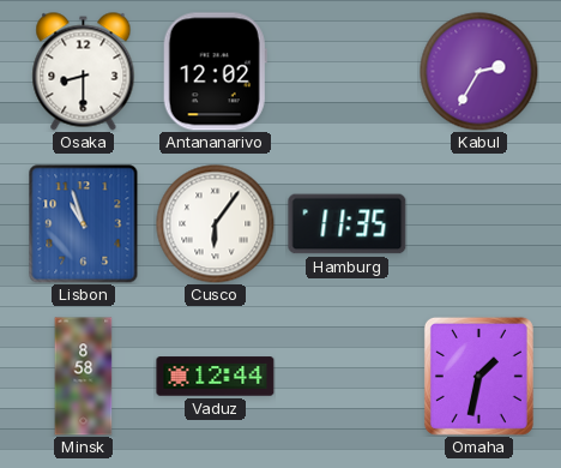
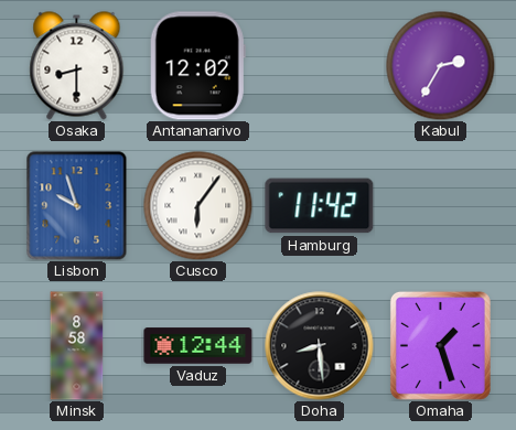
Lisbon: 10:57 -> 9:57
Hamburg: 11:35 -> 11:42
Doha: none -> 8:29
Omaha: 1:32 -> 1:27
